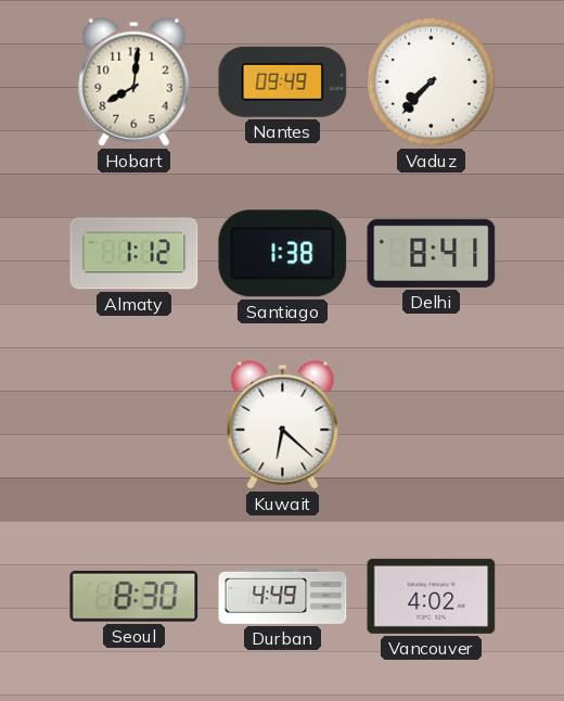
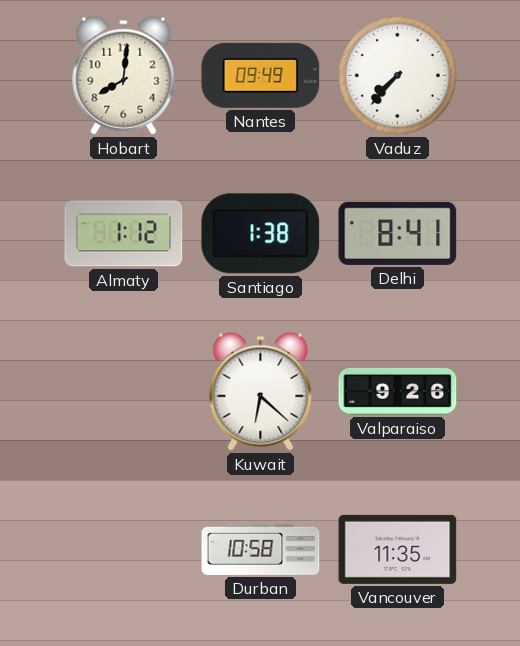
Valparaiso: none -> 9:26
Seoul: 8:30 -> none
Durban: 4:49 -> 10:58
Vancouver: 4:02 -> 11:35
